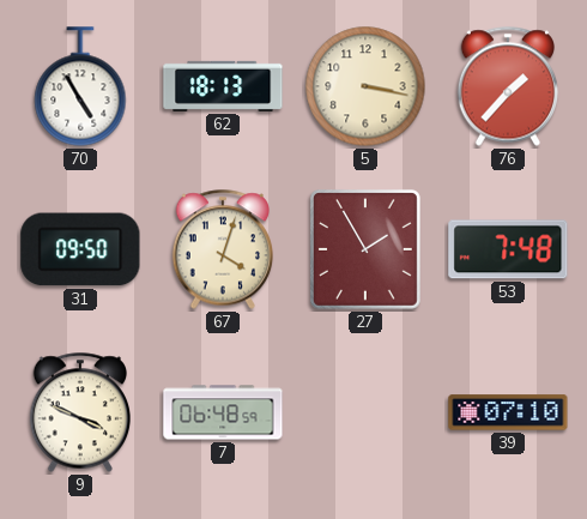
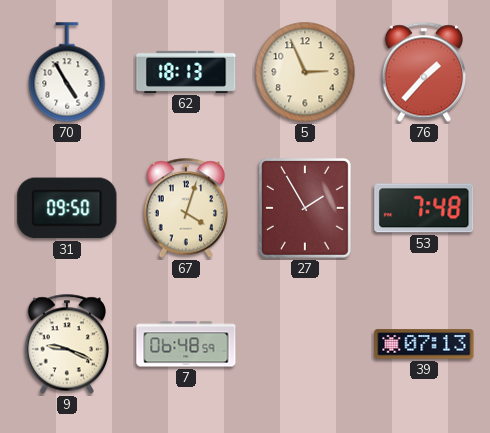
5: 3:17 -> 2:56
9: 3:49 -> 9:19
39: 07:10 -> 07:13
